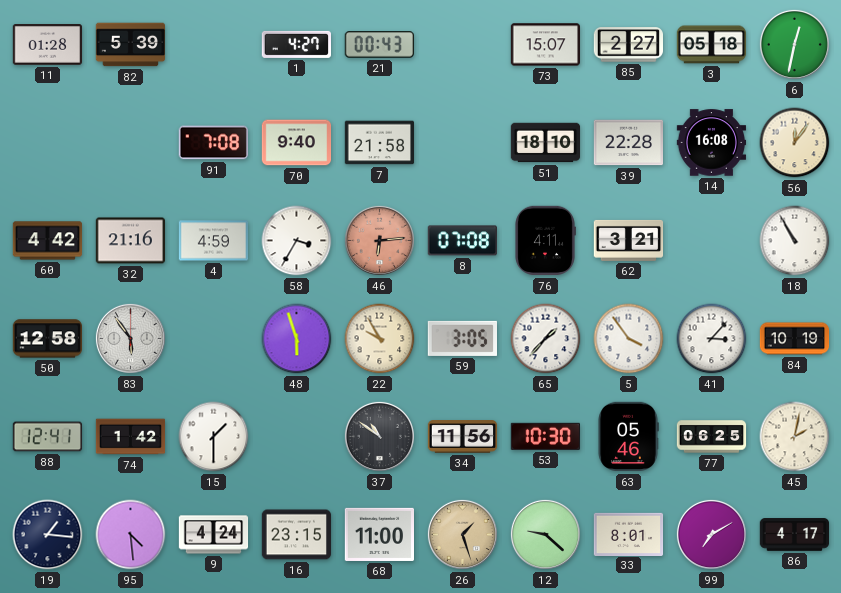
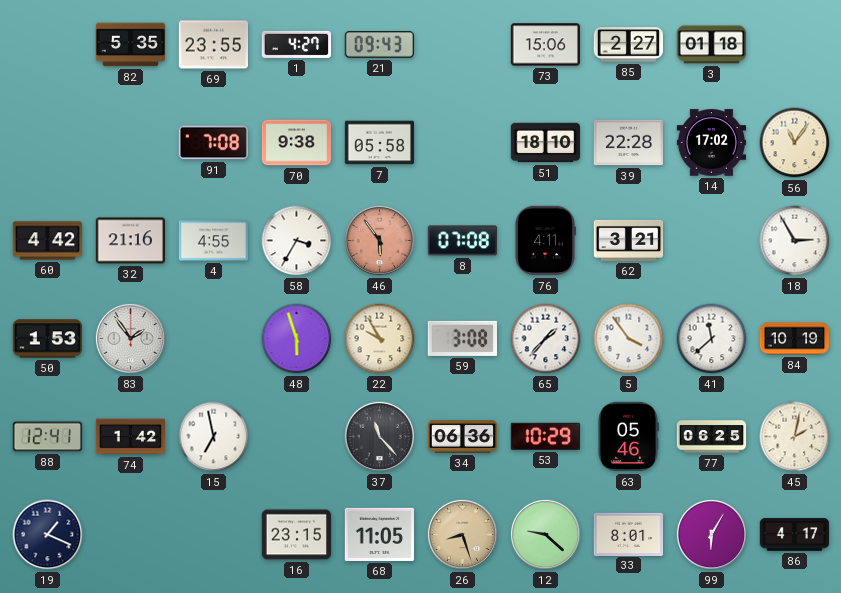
11: 01:28 -> none
82: 5:39 -> 5:35
69: none -> 23:55
21: 00:43 -> 09:43
73: 15:07 -> 15:06
3: 05:18 -> 01:18
6: 12:32 -> none
70: 9:40 -> 9:38
7: 21:58 -> 05:58
14: 16:08 -> 17:02
56: 12:06 -> 11:06
4: 4:59 -> 4:55
46: 6:14 -> 5:54
18: 10:55 -> 2:55
50: 12:58 -> 1:53
83: 5:54 -> 1:54
59: 3:05 -> 3:08
41: 3:07 -> 11:38
15: 1:30 -> 6:58
37: 10:51 -> 11:23
34: 11:56 -> 06:36
53: 10:30 -> 10:29
19: 1:16 -> 1:19
95: 4:29 -> none
9: 4:24 -> none
68: 11:00 -> 11:05
26: 1:27 -> 8:27
99: 7:10 -> 6:05
